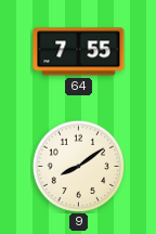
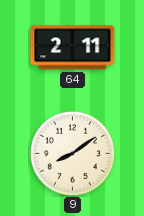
64: 7:55 -> 2:11
